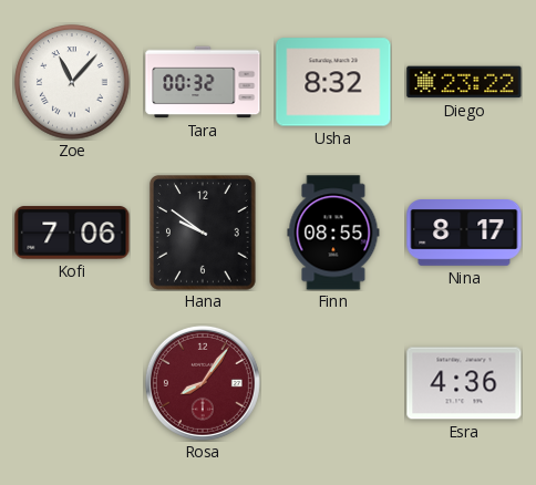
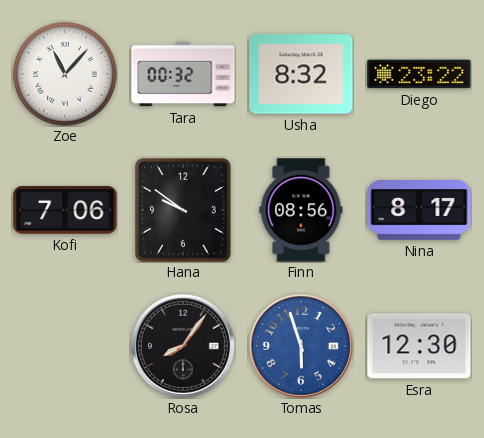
Finn: 08:55 -> 08:56
Rosa dial: burgundy -> black
Tomas: none -> 5:57
Esra: 4:36 -> 12:30
